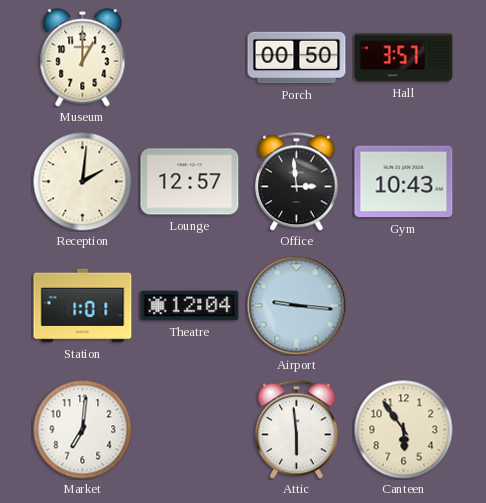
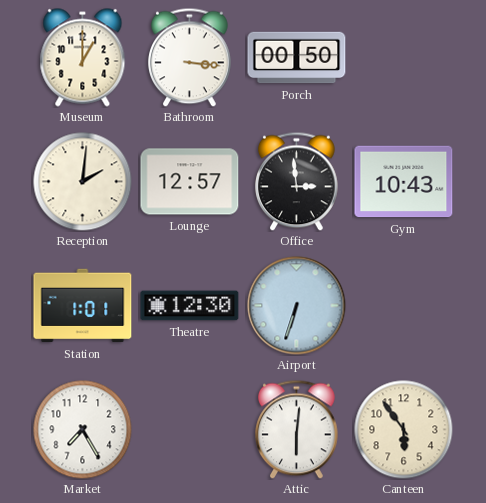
Bathroom: none -> 3:16
Hall: 3:57 -> none
Theatre: 12:04 -> 12:30
Airport: 9:16 -> 6:33
Market: 7:01 -> 7:25
Attic: 5:59 -> 6:01
